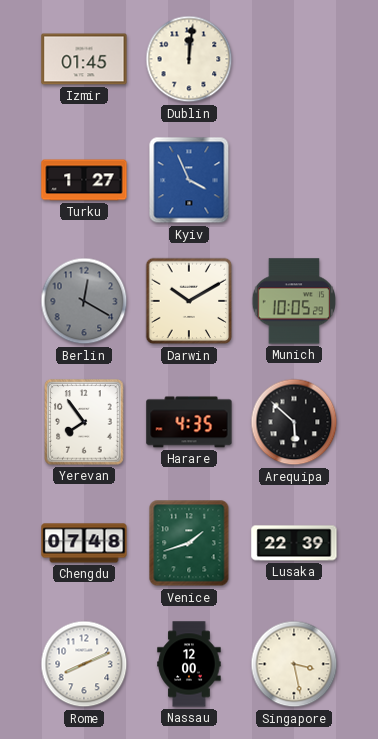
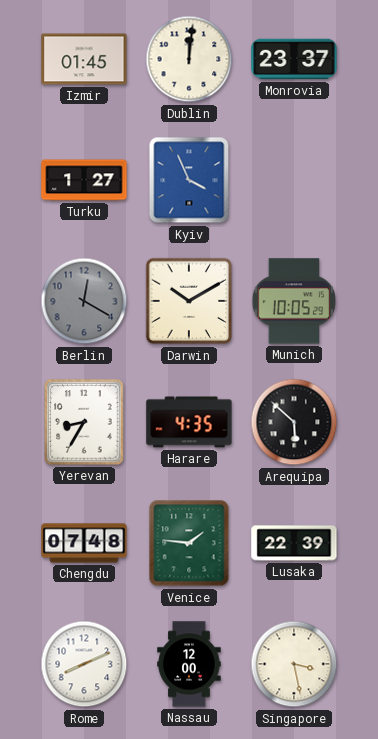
Monrovia: none -> 23:37
Yerevan: 7:54 -> 8:35
Venice: 1:42 -> 1:46
